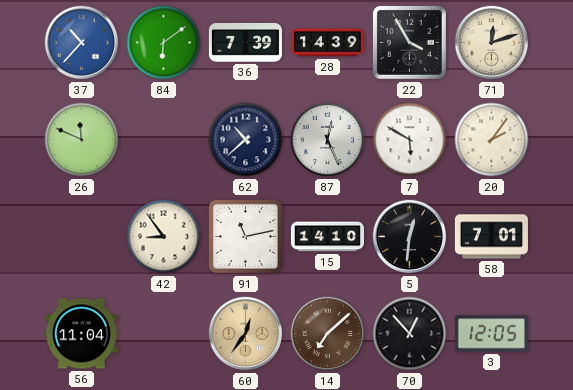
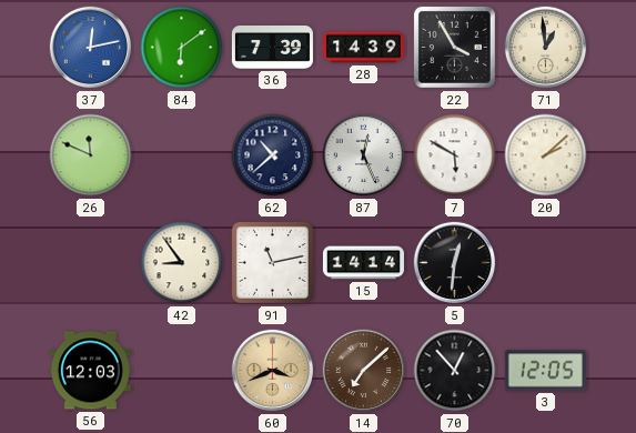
37: 10:37 -> 12:13
71: 12:12 -> 12:59
20: 2:06 -> 2:08
15: 14:10 -> 14:14
58: 7:01 -> none
56: 11:04 -> 12:03
60: 12:36 -> 3:41
